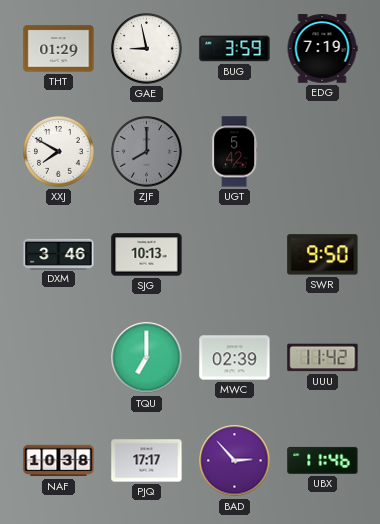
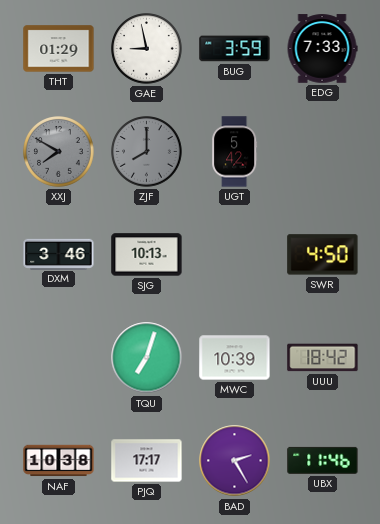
EDG: 7:19 -> 7:33
XXJ dial: white -> grey
SWR: 9:50 -> 4:50
TQU: 7:00 -> 7:03
MWC: 02:39 -> 10:39
UUU: 11:42 -> 18:42
BAD: 2:53 -> 2:25
